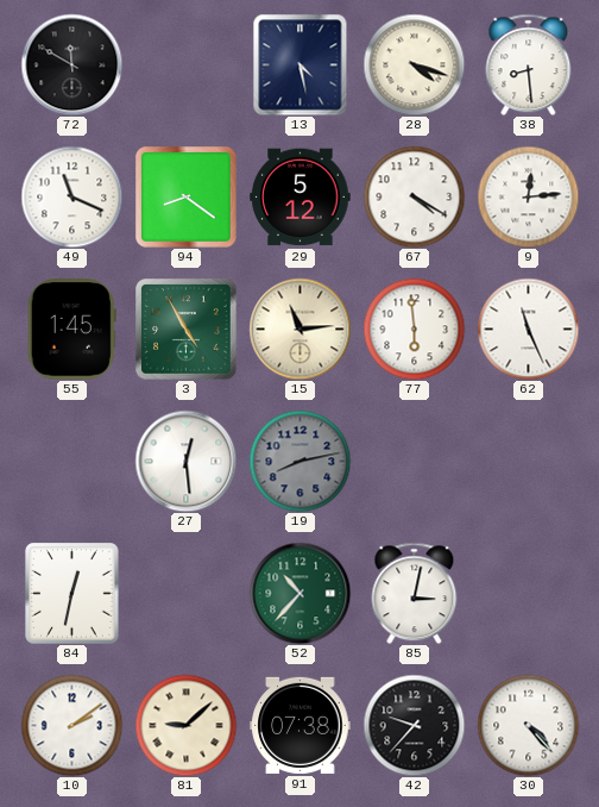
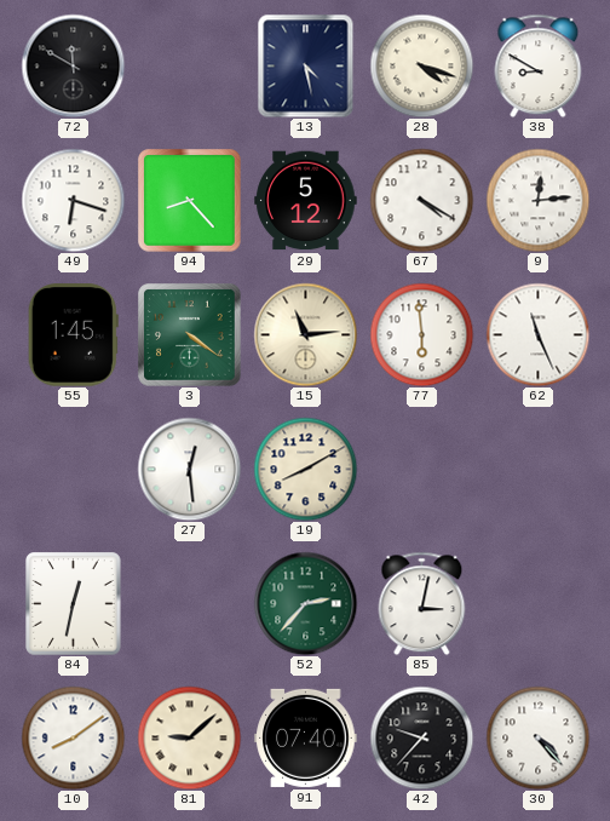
38: 8:29 -> 8:50
49: 11:19 -> 6:18
94: 8:21 -> 8:23
3: 4:55 -> 4:21
19: 8:13 -> 8:10
19 dial: grey -> cream
52: 10:37 -> 2:37
10: 2:09 -> 8:09
91: 07:38 -> 07:40
